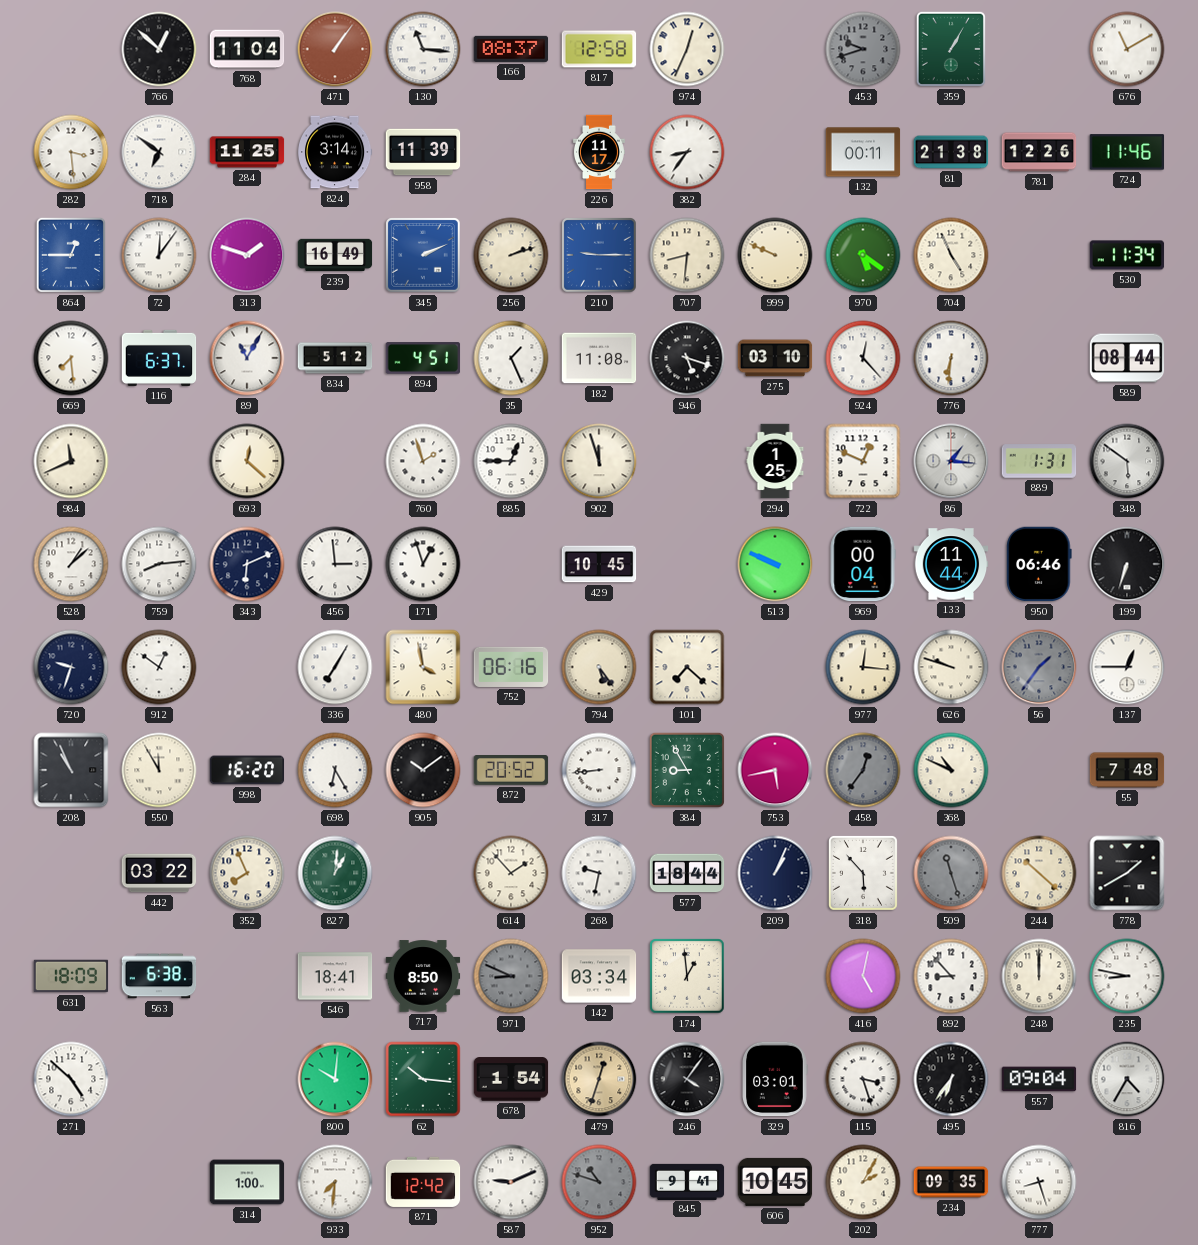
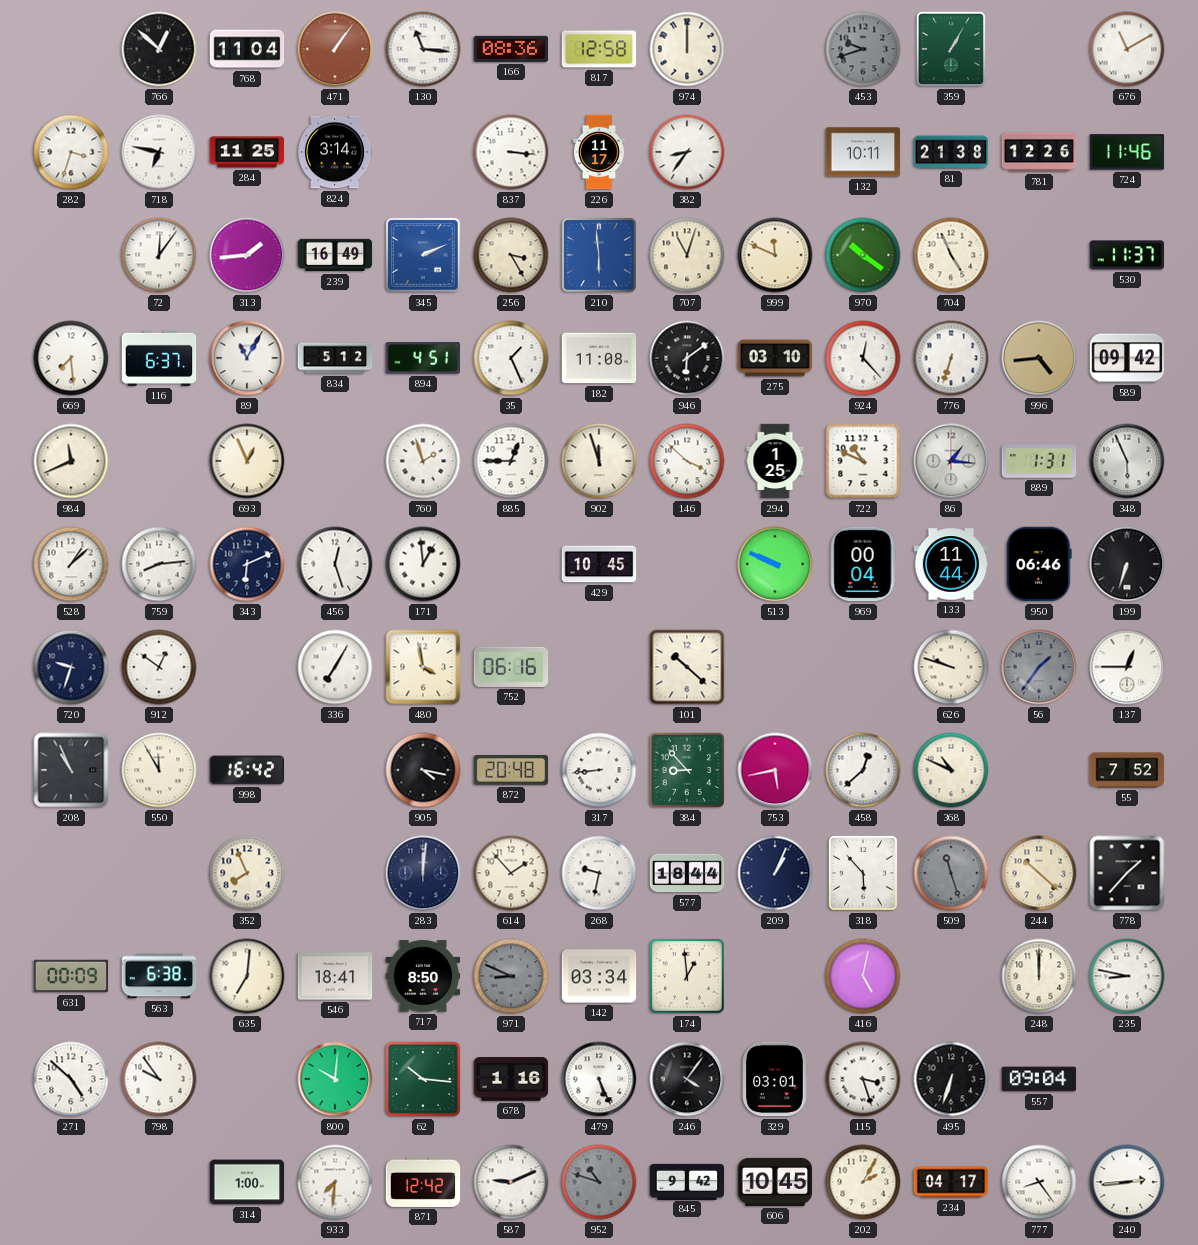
166: 08:37 -> 08:36
974: 12:34 -> 12:00
282: 3:29 -> 3:33
718: 6:51 -> 6:47
958: 11:39 -> none
837: none -> 3:16
132: 00:11 -> 10:11
864: 12:45 -> none
313: 1:48 -> 1:44
256: 2:12 -> 3:25
210: 9:15 -> 5:59
707: 8:31 -> 11:03
999: 9:49 -> 11:49
970: 5:21 -> 10:21
530: 11:34 -> 11:37
946: 5:18 -> 6:09
776: 6:31 -> 6:33
996: none -> 4:44
589: 08:44 -> 09:42
693: 12:22 -> 12:56
146: none -> 3:52
722: 12:49 -> 10:49
348: 5:51 -> 5:56
456: 2:59 -> 12:27
171: 12:57 -> 12:59
794: 5:24 -> none
101: 7:22 -> 10:22
977: 12:16 -> none
998: 16:20 -> 16:42
698: 6:25 -> none
905: 10:09 -> 4:17
872: 20:52 -> 20:48
384: 8:55 -> 8:53
458: 12:36 -> 12:38
458 dial: grey -> white
55: 7:48 -> 7:52
442: 03:22 -> none
827: 1:01 -> none
283: none -> 12:01
778: 1:40 -> 1:37
631: 18:09 -> 00:09
635: none -> 7:01
892: 8:53 -> none
798: none -> 9:54
678: 1:54 -> 1:16
479: 12:33 -> 5:26
479 dial: champagne -> white
495: 6:36 -> 6:33
816: 4:35 -> none
845: 9:41 -> 9:42
234: 09:35 -> 04:17
777: 8:27 -> 8:24
240: none -> 2:44
